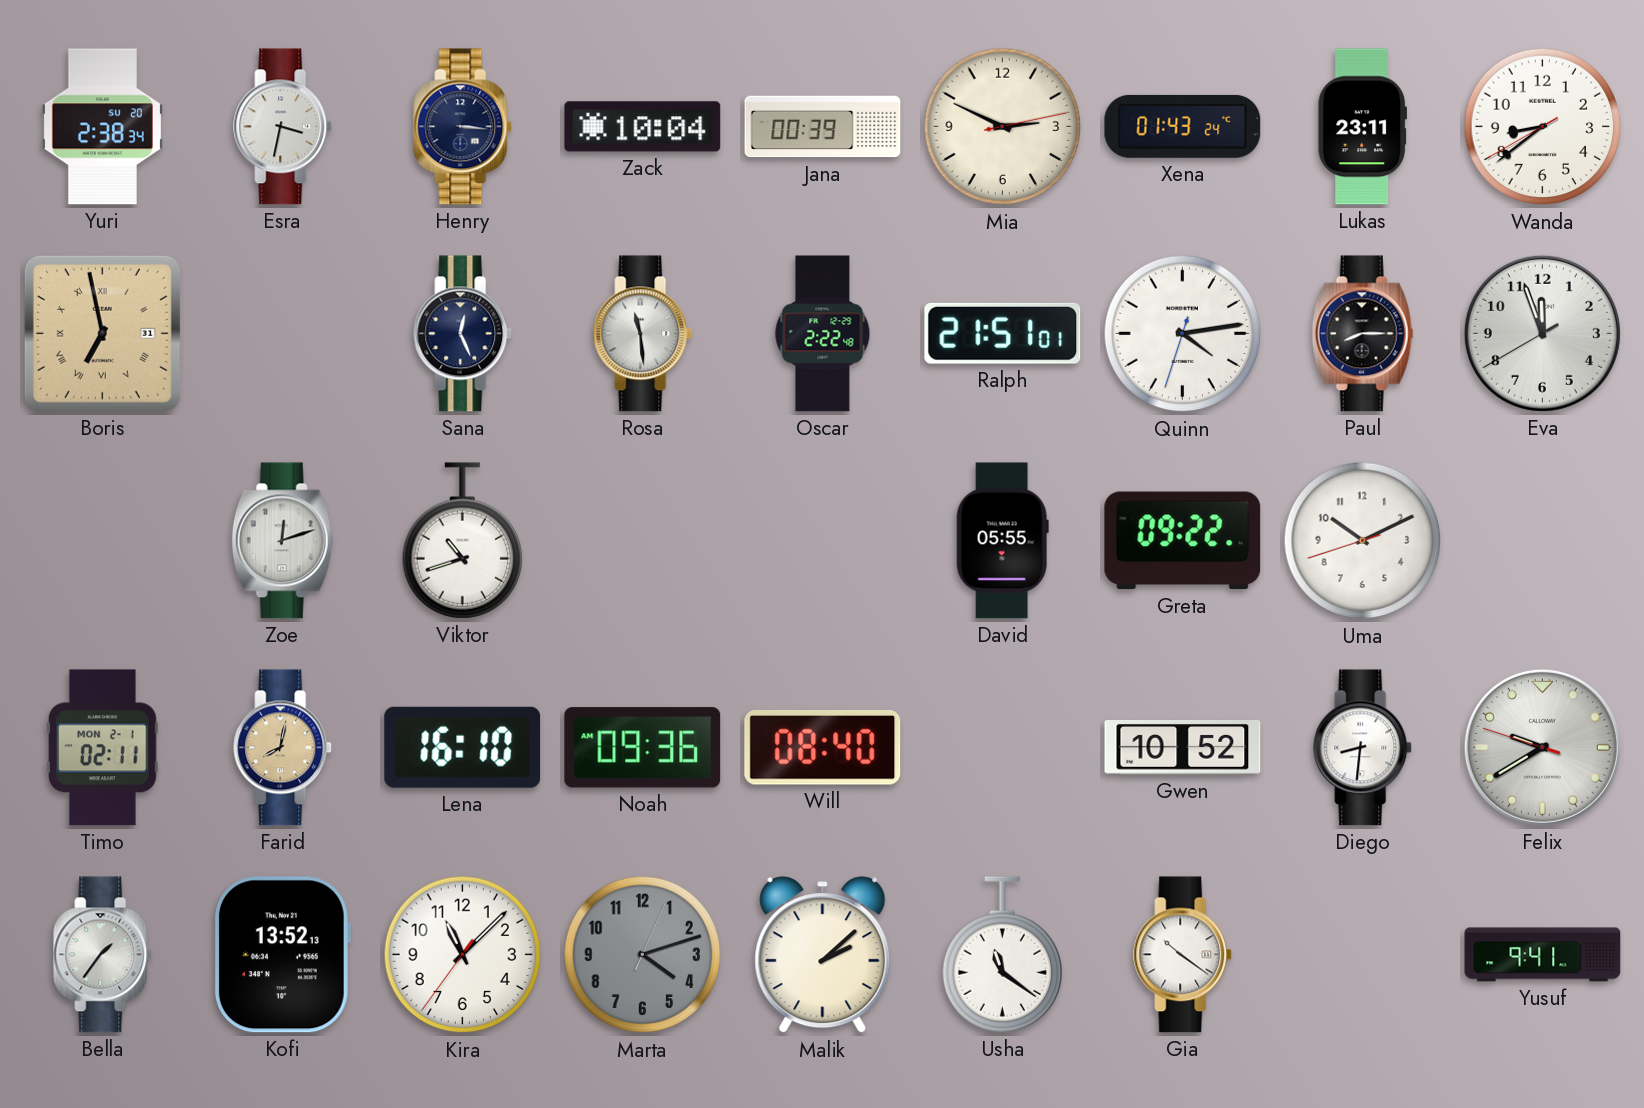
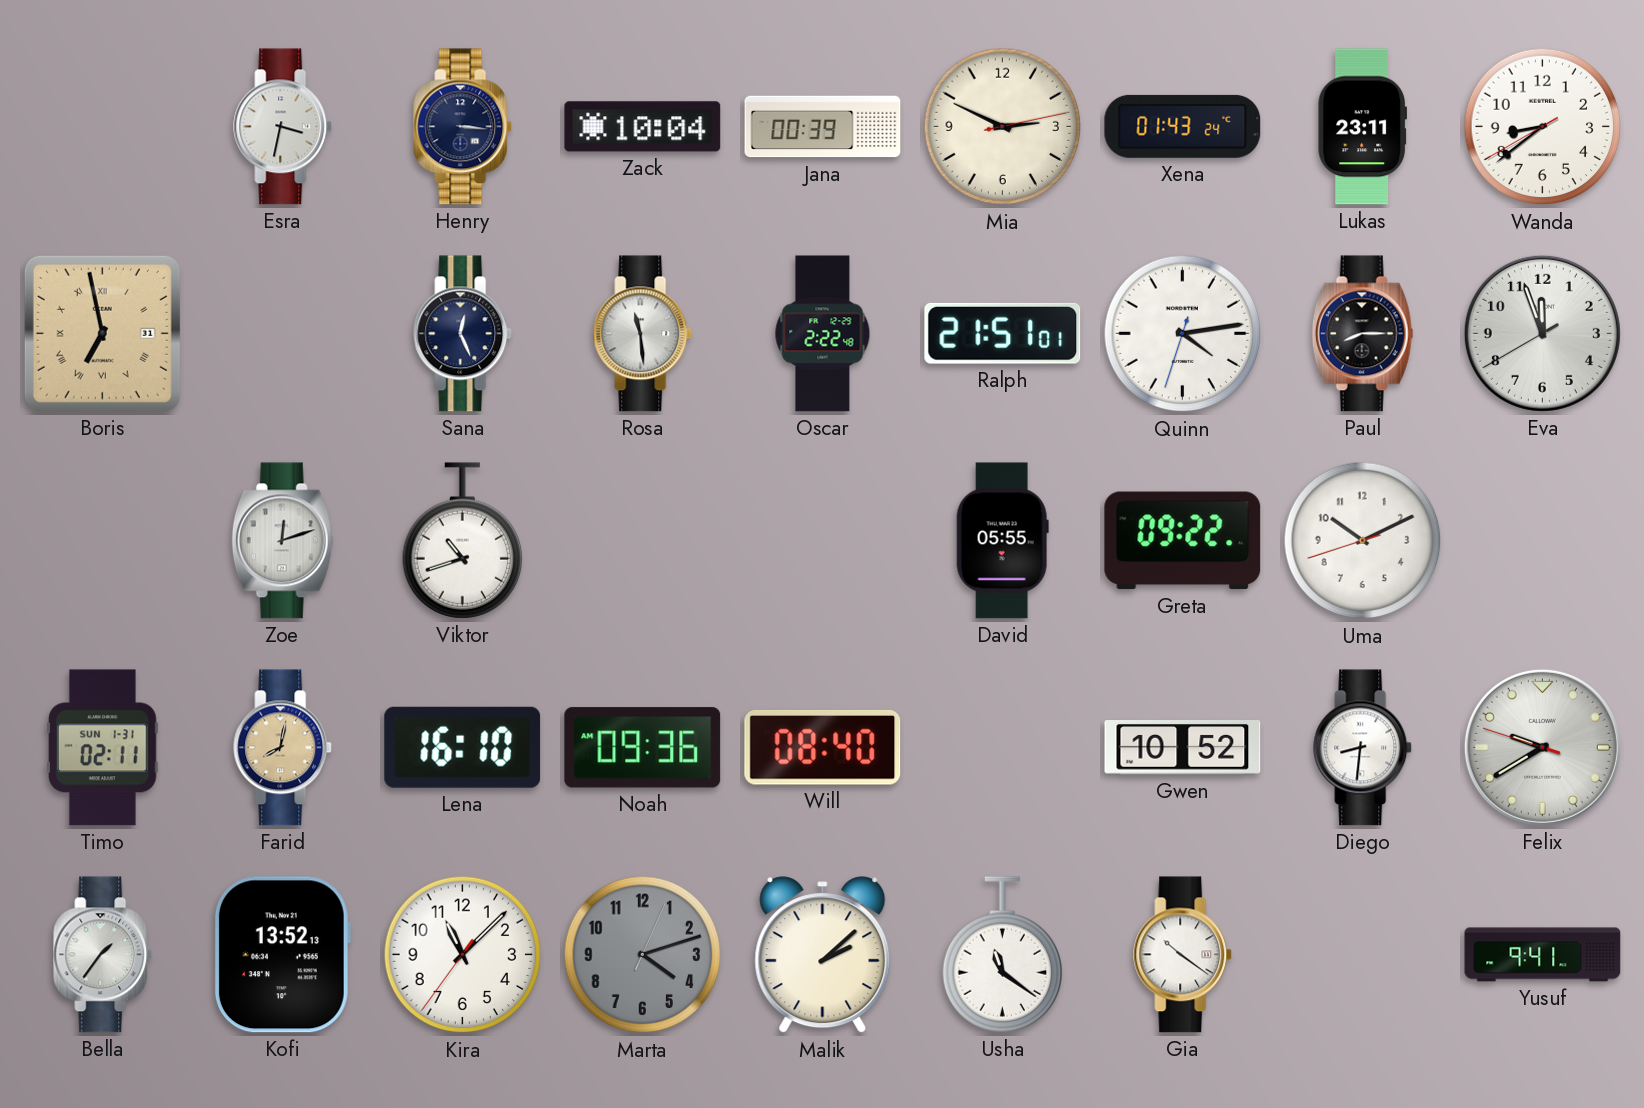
Yuri: 2:38 -> none
Timo date: MON 2-1 -> SUN 1-31
